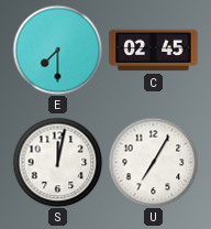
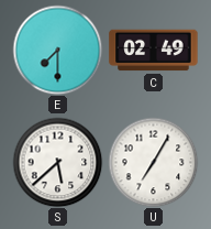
C: 02:45 -> 02:49
S: 12:02 -> 5:38
